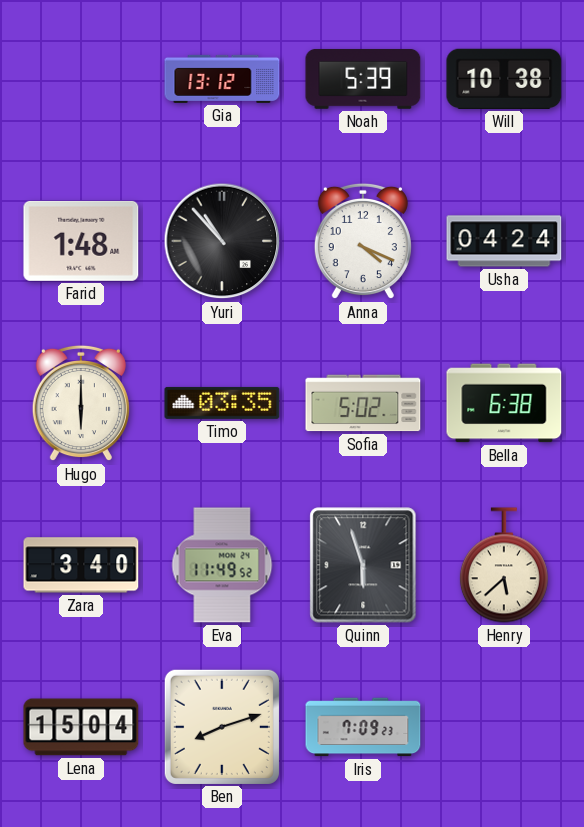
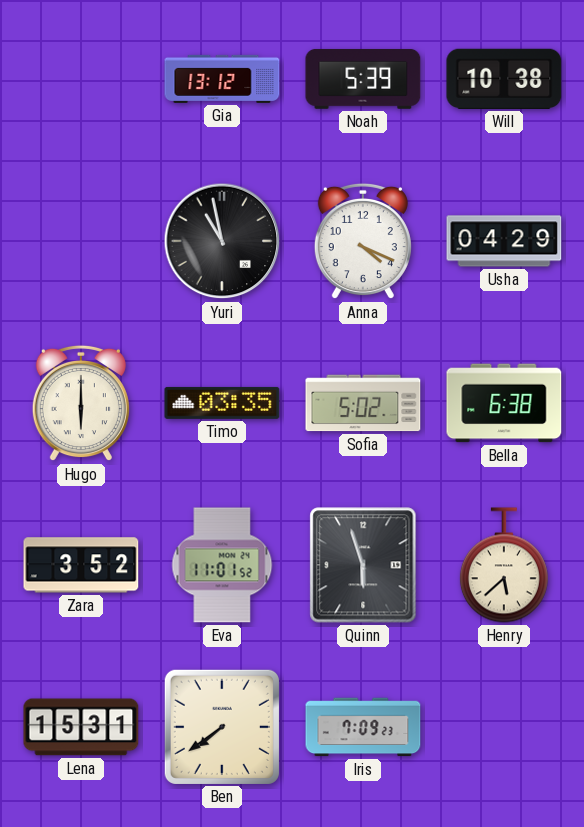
Farid: 1:48 -> none
Yuri: 10:53 -> 10:58
Usha: 04:24 -> 04:29
Zara: 3:40 -> 3:52
Eva: 11:49 -> 11:01
Lena: 15:04 -> 15:31
Ben: 8:12 -> 7:39
